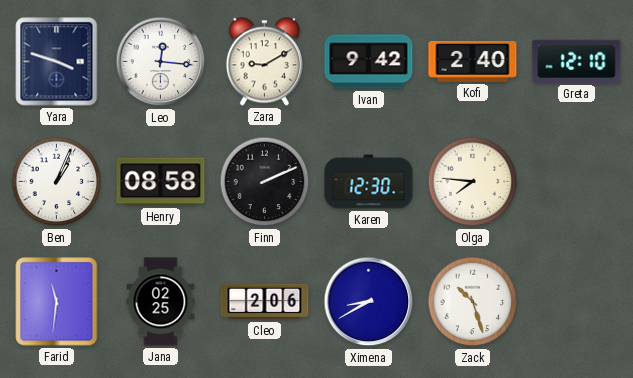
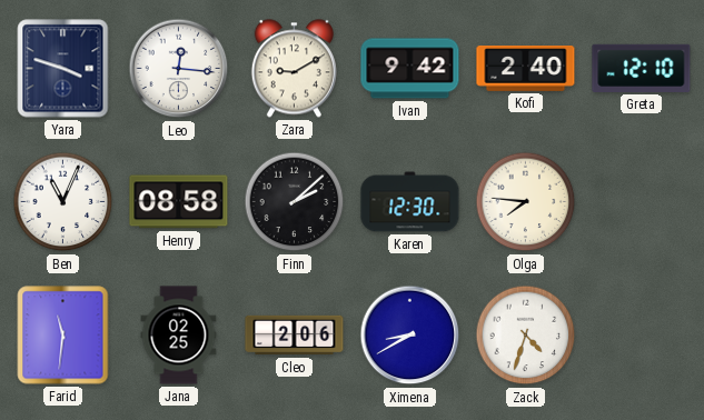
Ben: 1:04 -> 11:04
Finn: 2:11 -> 2:08
Zack: 10:27 -> 4:33
